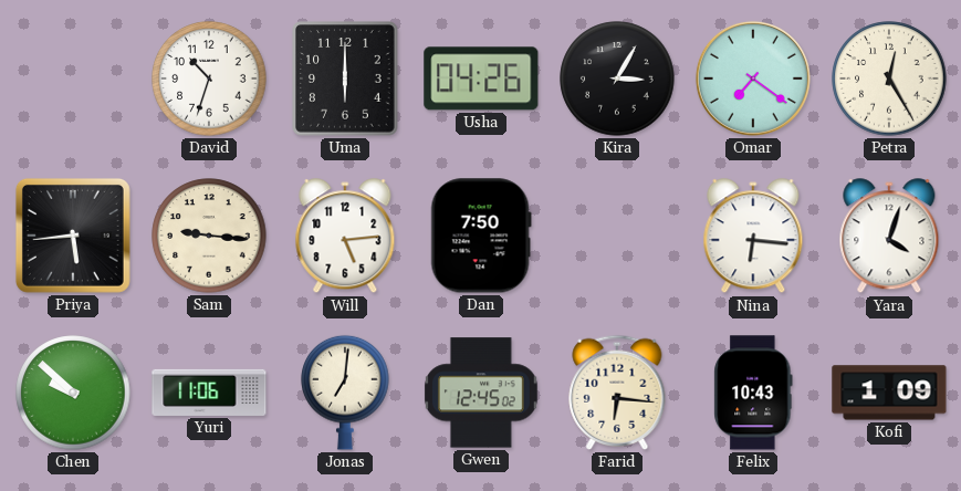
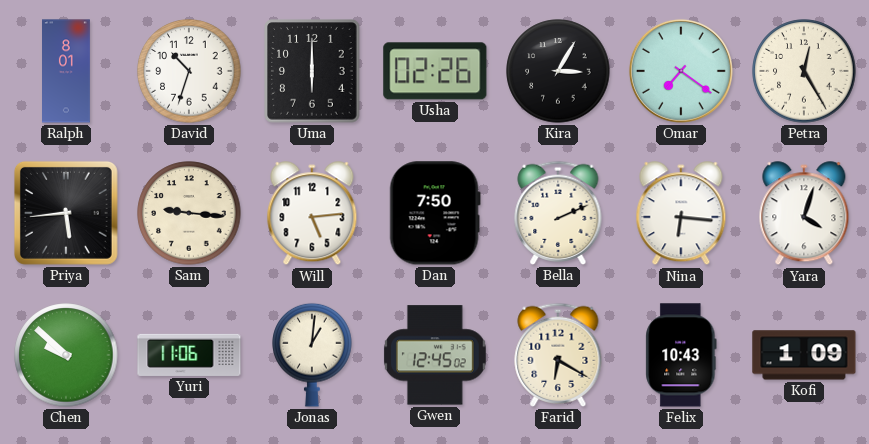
Ralph: none -> 8:01
Usha: 04:26 -> 02:26
Bella: none -> 2:11
Jonas: 7:01 -> 1:01
Farid: 6:16 -> 6:20
